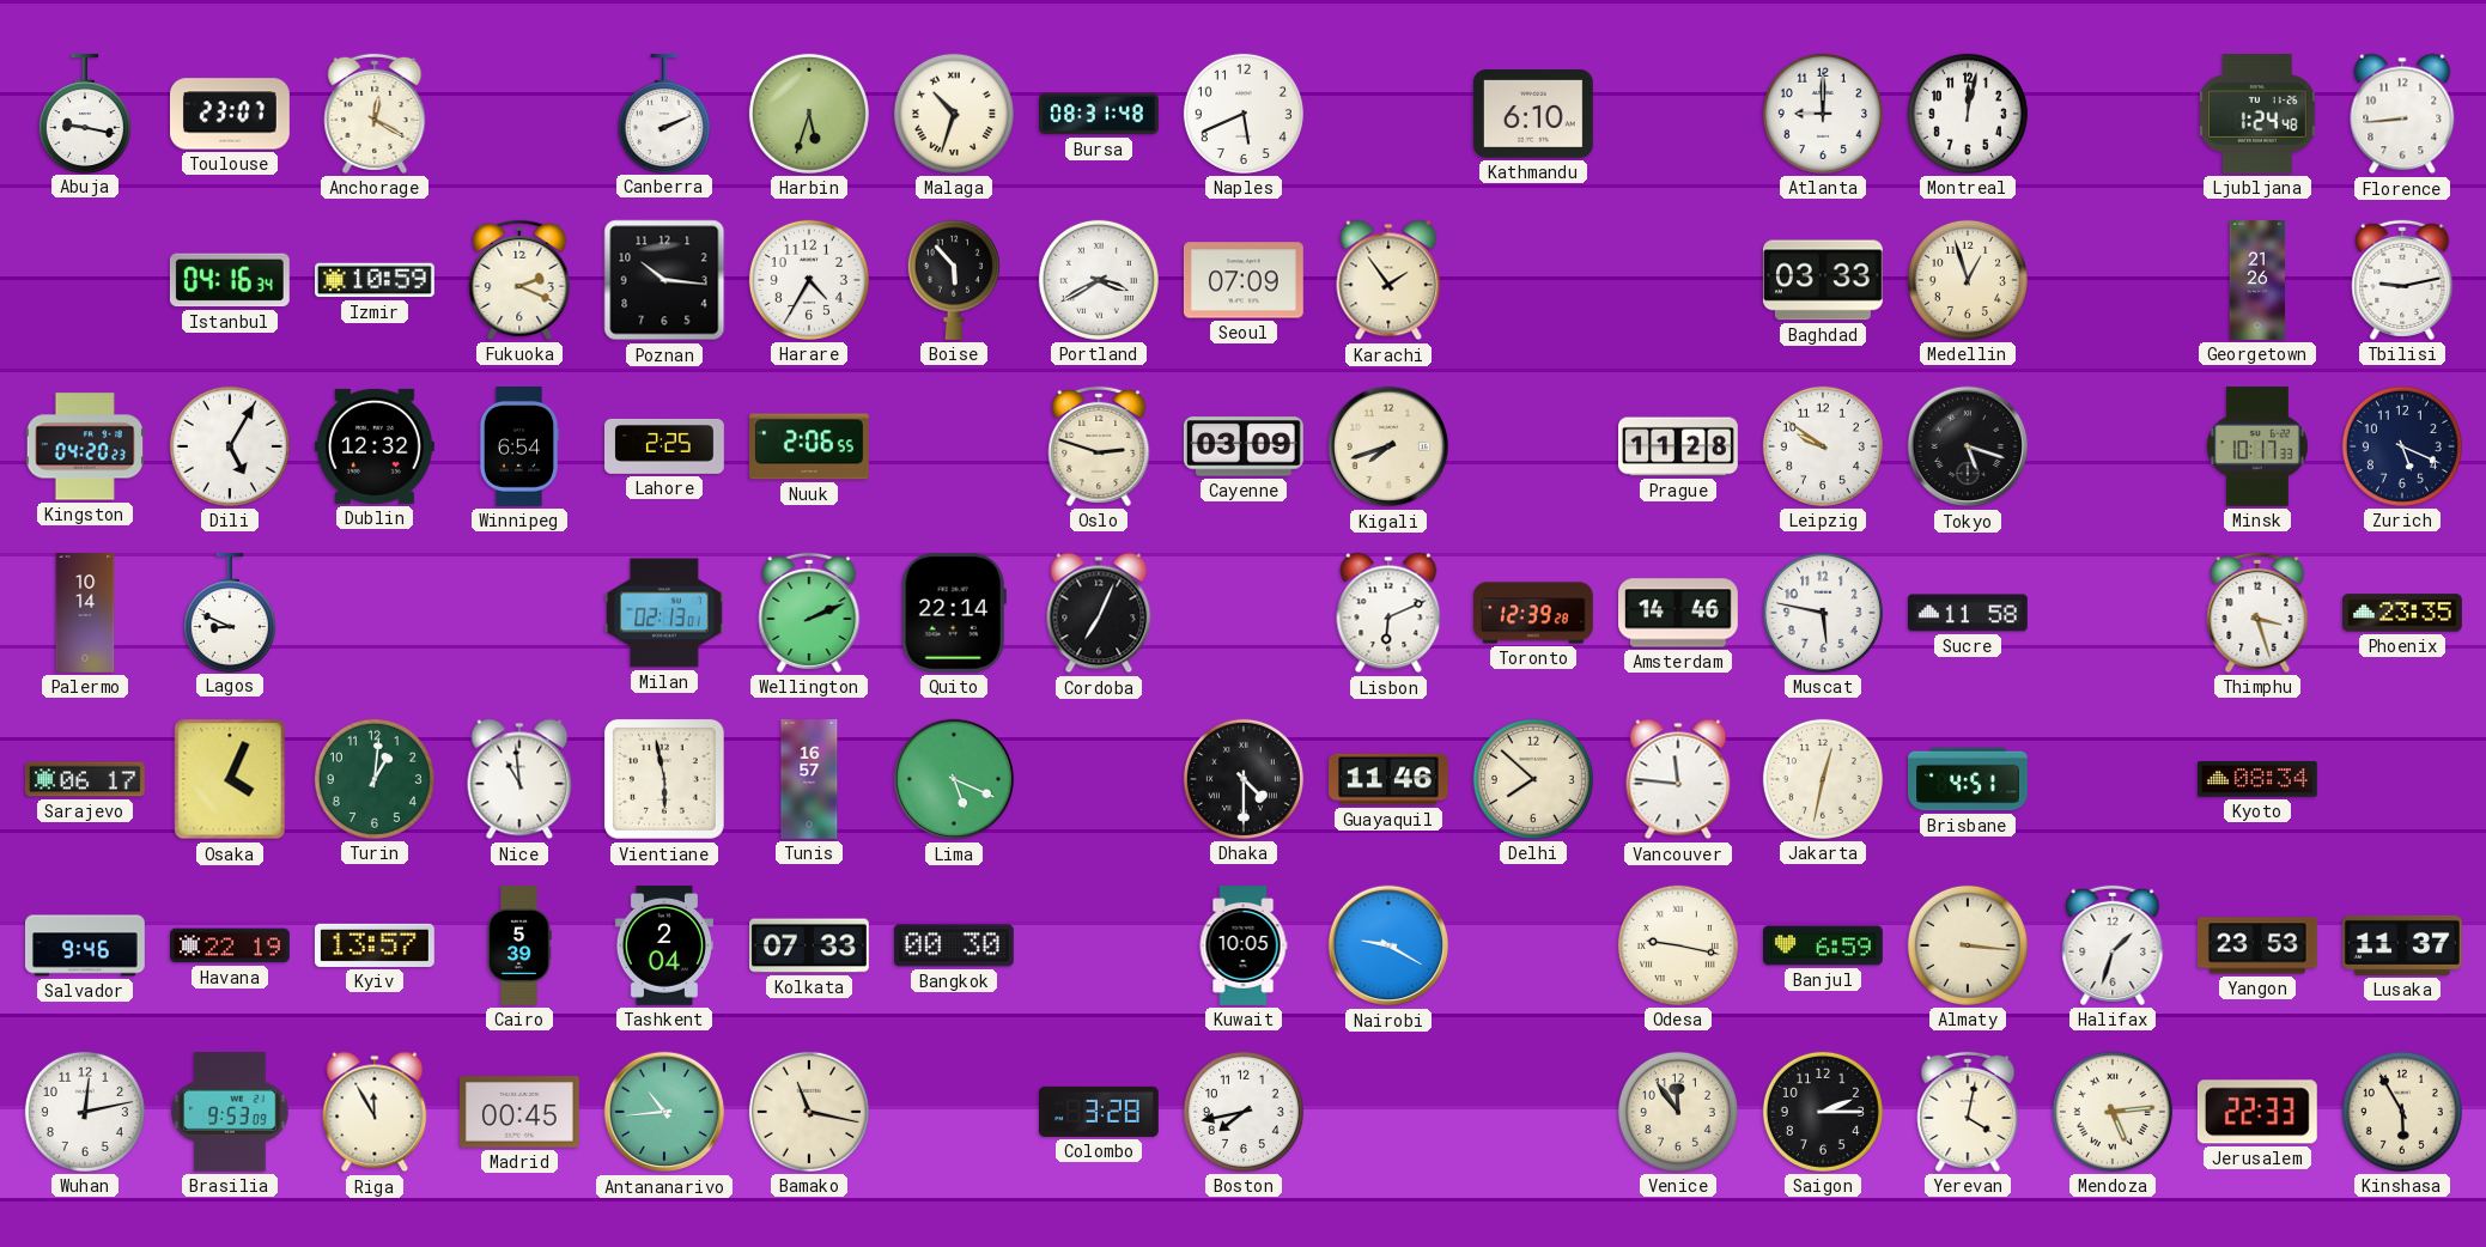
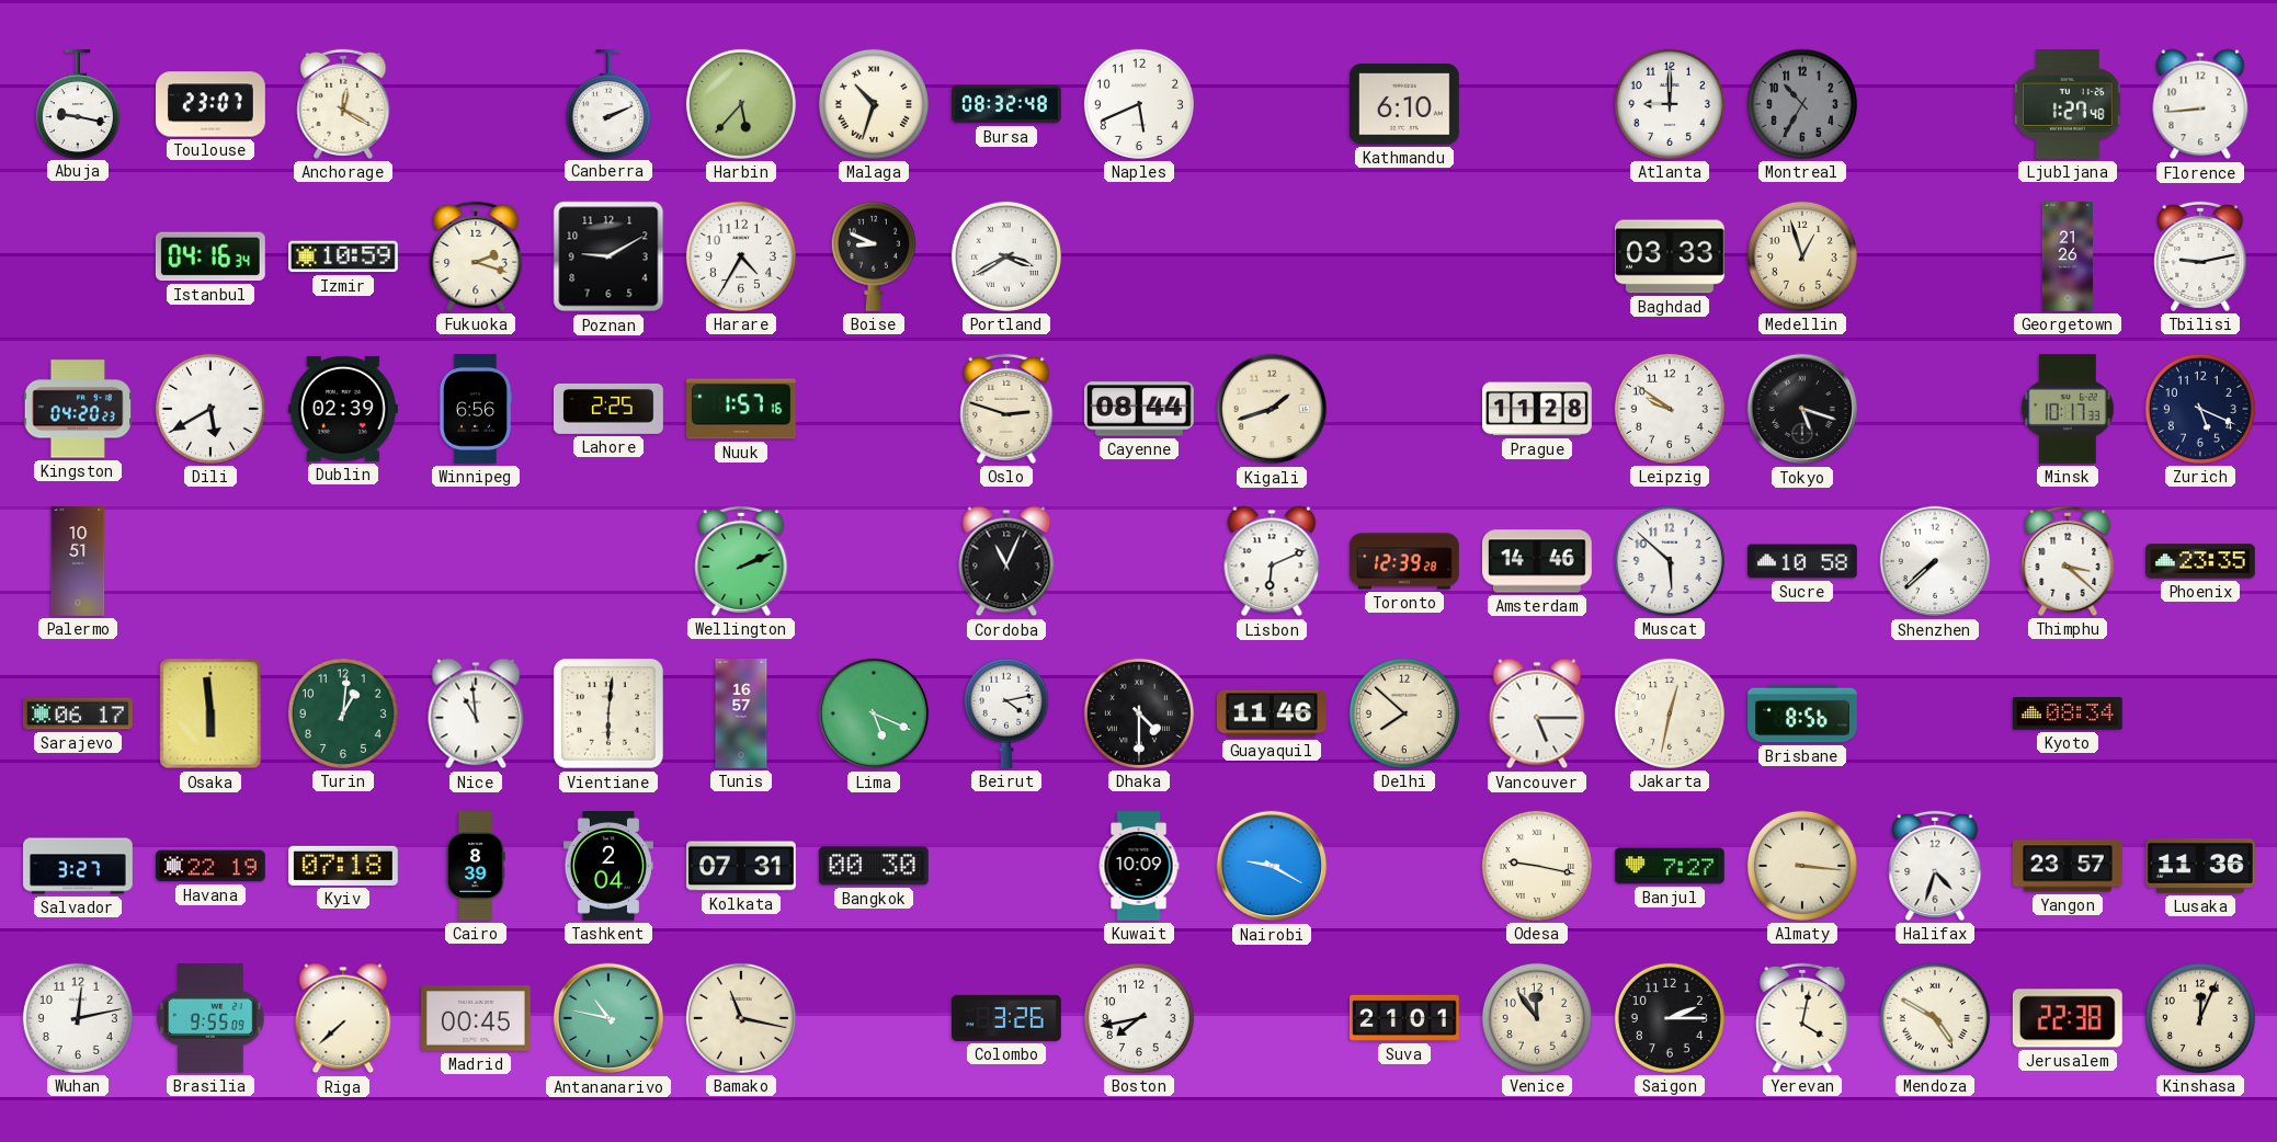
Harbin: 5:33 -> 5:37
Bursa: 08:31 -> 08:32
Montreal: 12:02 -> 10:35
Montreal dial: white -> grey
Ljubljana: 1:24 -> 1:27
Fukuoka: 2:19 -> 2:18
Poznan: 10:16 -> 9:10
Boise: 5:53 -> 8:49
Seoul: 07:09 -> none
Karachi: 1:54 -> none
Dili: 5:05 -> 5:40
Dublin: 12:32 -> 02:39
Winnipeg: 6:54 -> 6:56
Nuuk: 2:06 -> 1:57
Cayenne: 03:09 -> 08:44
Kigali: 7:42 -> 1:42
Palermo: 10:14 -> 10:51
Lagos: 8:49 -> none
Milan: 02:13 -> none
Quito: 22:14 -> none
Cordoba: 7:04 -> 11:04
Muscat: 5:47 -> 5:52
Sucre: 11:58 -> 10:58
Shenzhen: none -> 7:38
Thimphu: 3:27 -> 3:22
Osaka: 4:04 -> 5:59
Vientiane: 5:58 -> 6:01
Beirut: none -> 4:13
Vancouver: 11:46 -> 5:15
Brisbane: 4:51 -> 8:56
Salvador: 9:46 -> 3:27
Kyiv: 13:57 -> 07:18
Cairo: 5:39 -> 8:39
Kolkata: 07:33 -> 07:31
Kuwait: 10:05 -> 10:09
Banjul: 6:59 -> 7:27
Halifax: 1:33 -> 4:33
Yangon: 23:53 -> 23:57
Lusaka: 11:37 -> 11:36
Brasilia: 9:53 -> 9:55
Riga: 11:55 -> 7:38
Antananarivo: 10:44 -> 10:47
Colombo: 3:28 -> 3:26
Suva: none -> 21:01
Mendoza: 5:14 -> 4:50
Jerusalem: 22:33 -> 22:38
Kinshasa: 5:55 -> 12:04
